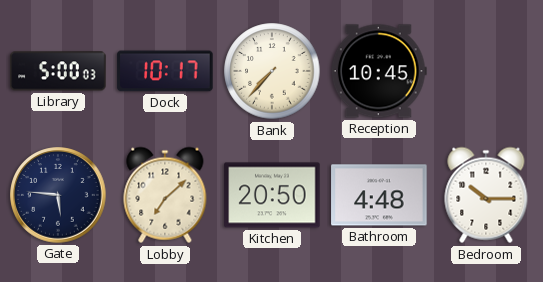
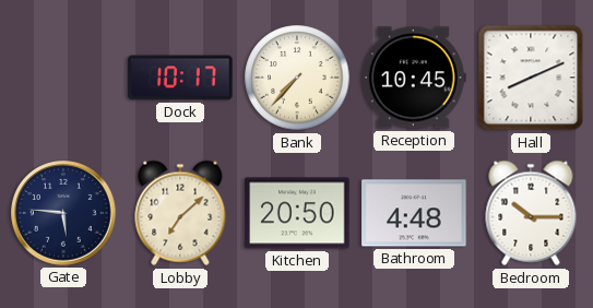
Library: 5:00 -> none
Hall: none -> 8:11
